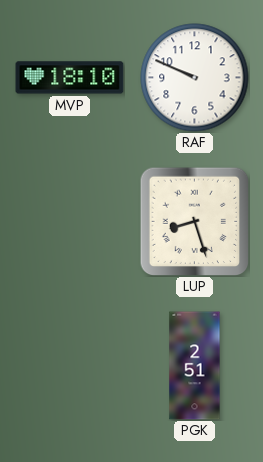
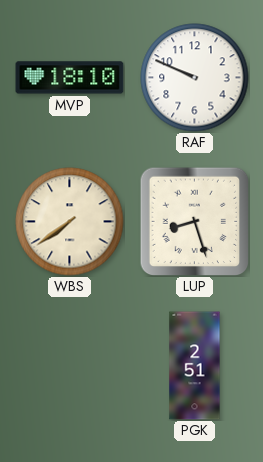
WBS: none -> 7:39
